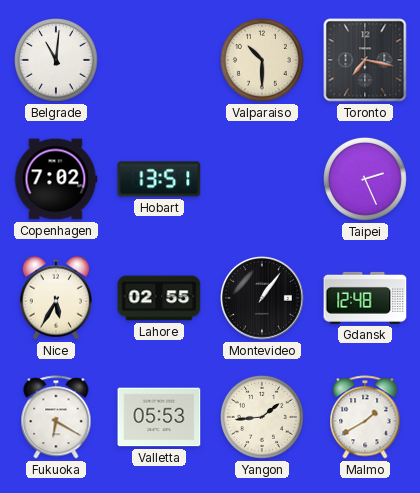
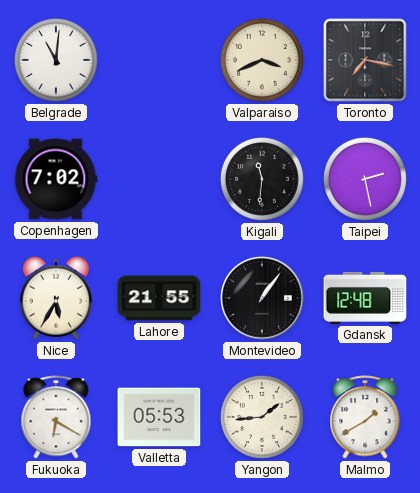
Valparaiso: 10:30 -> 3:41
Hobart: 13:51 -> none
Kigali: none -> 11:31
Taipei: 2:26 -> 2:28
Lahore: 02:55 -> 21:55
